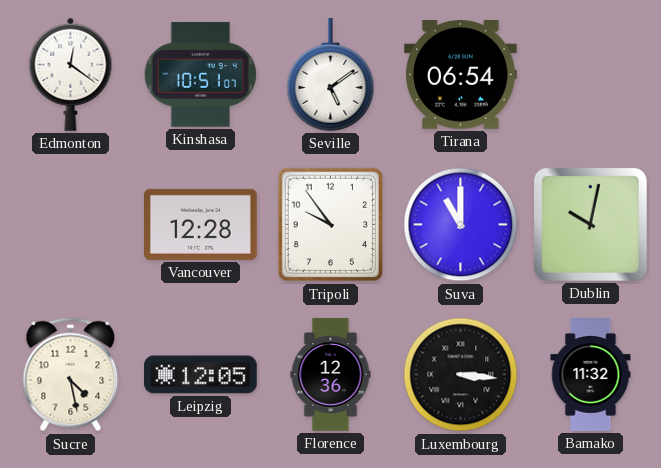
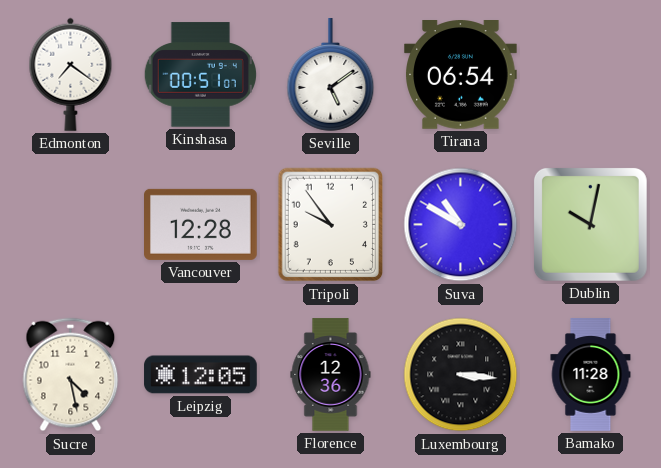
Edmonton: 12:21 -> 7:21
Kinshasa: 10:51 -> 00:51
Suva: 11:00 -> 10:50
Bamako: 11:32 -> 11:28
